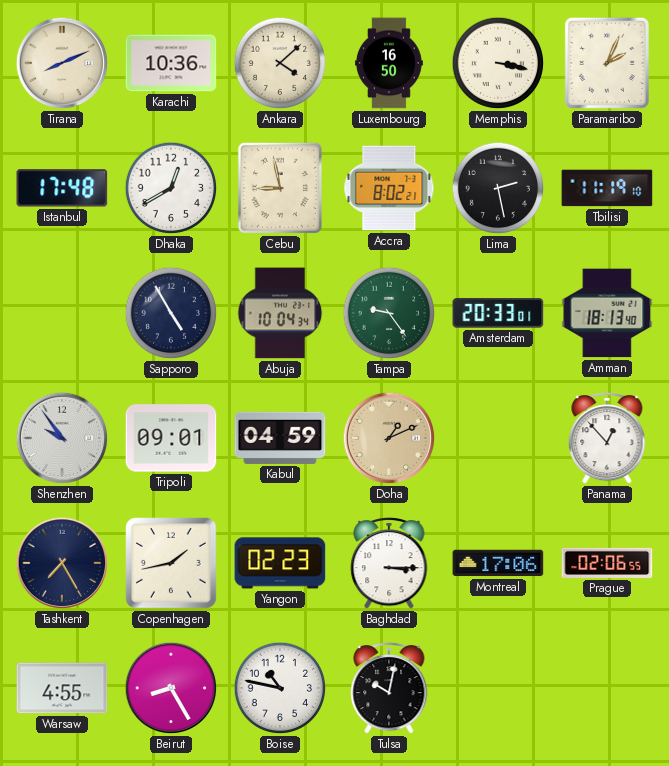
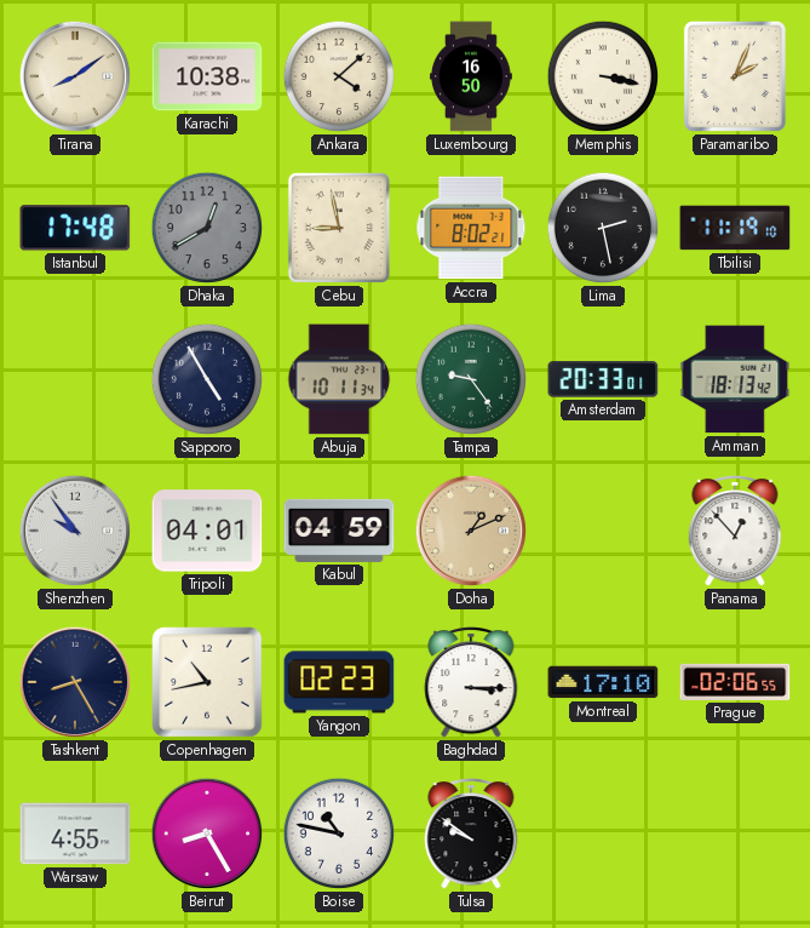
Tirana: 8:11 -> 8:09
Karachi: 10:36 -> 10:38
Dhaka dial: white -> grey
Abuja: 10:04 -> 10:11
Amman: 18:13:40 -> 18:13:42
Tripoli: 09:01 -> 04:01
Tashkent: 7:25 -> 8:25
Copenhagen: 1:43 -> 10:43
Montreal: 17:06 -> 17:10
Tulsa: 10:02 -> 9:51
